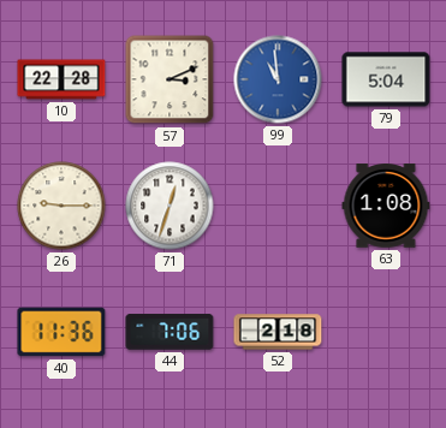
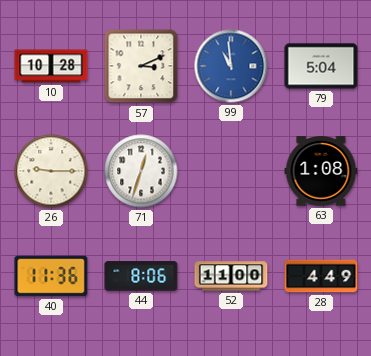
10: 22:28 -> 10:28
44: 7:06 -> 8:06
52: 2:18 -> 11:00
28: none -> 4:49
